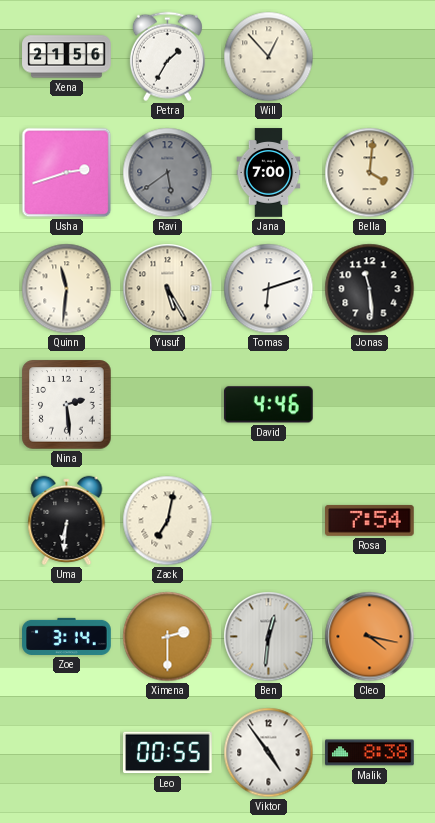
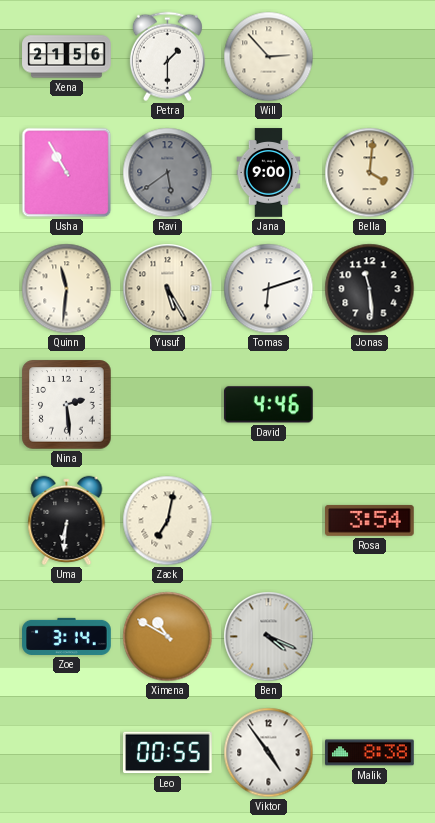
Petra: 1:35 -> 1:30
Will: 12:53 -> 2:53
Usha: 2:42 -> 10:55
Jana: 7:00 -> 9:00
Rosa: 7:54 -> 3:54
Ximena: 2:30 -> 10:50
Ben: 12:31 -> 4:19
Cleo: 4:17 -> none
